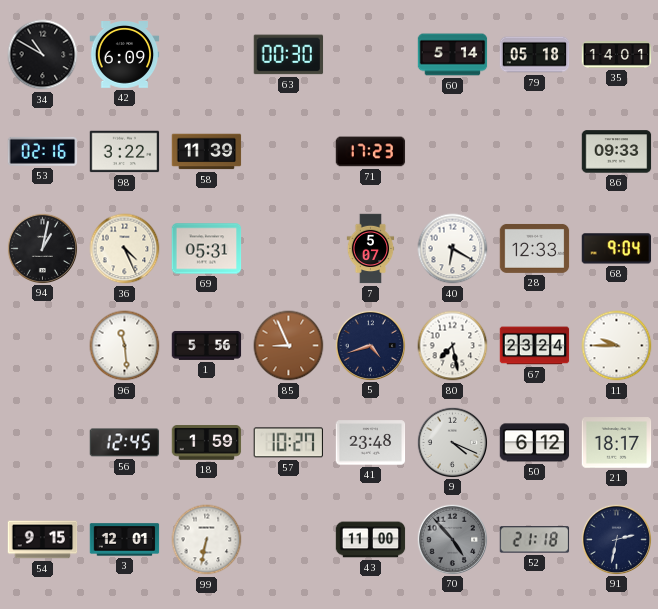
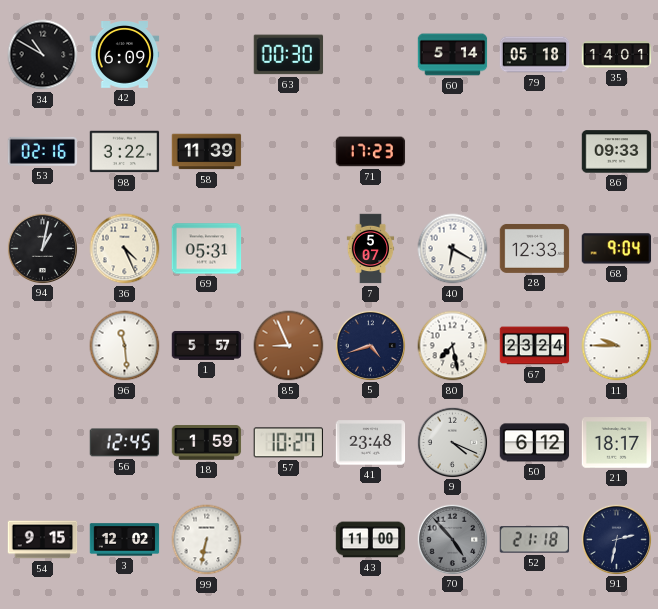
1: 5:56 -> 5:57
3: 12:01 -> 12:02
